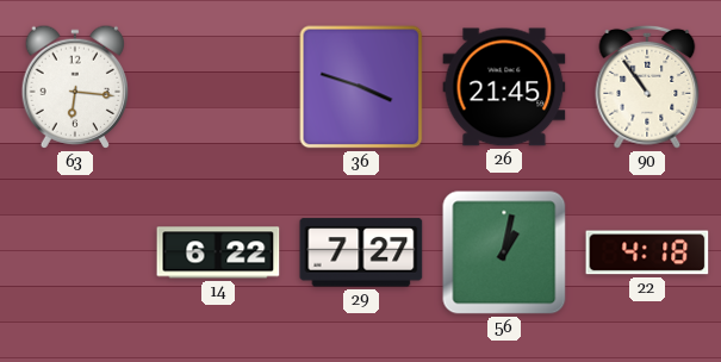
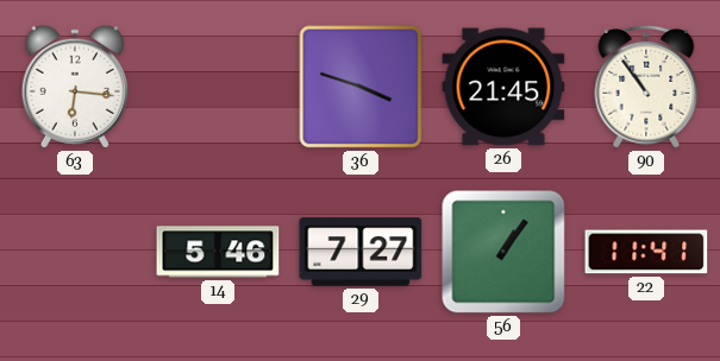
14: 6:22 -> 5:46
56: 1:02 -> 1:06
22: 4:18 -> 11:41
